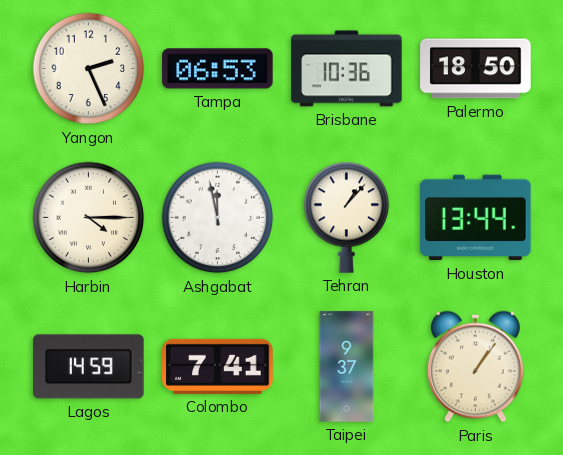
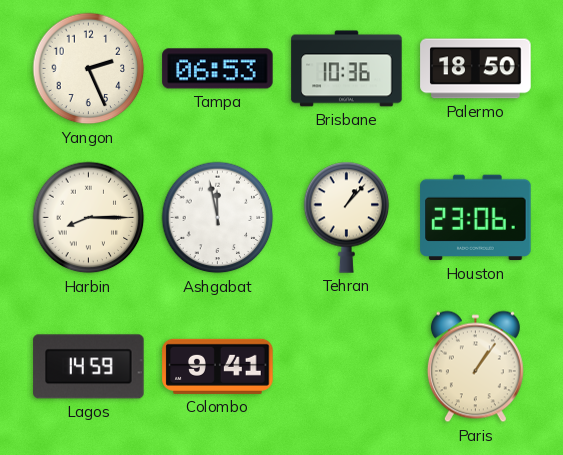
Harbin: 4:15 -> 8:15
Houston: 13:44 -> 23:06
Colombo: 7:41 -> 9:41
Taipei: 9:37 -> none
